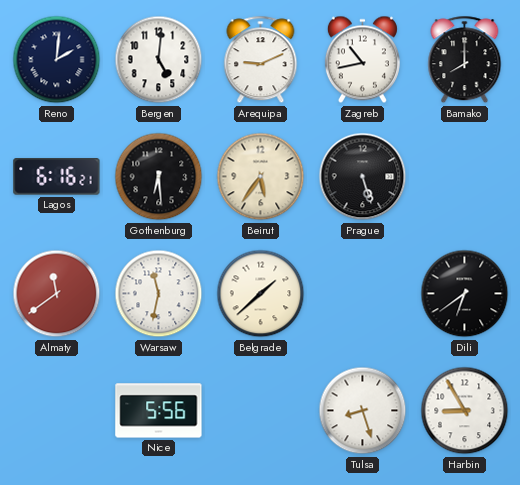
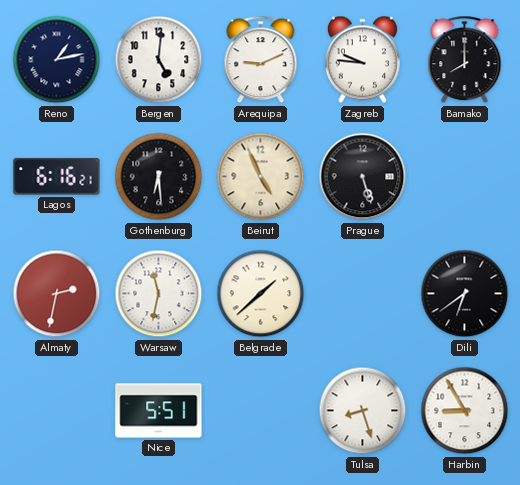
Reno: 2:01 -> 1:13
Zagreb: 10:43 -> 9:46
Beirut: 5:36 -> 4:56
Almaty: 11:39 -> 2:32
Nice: 5:56 -> 5:51
